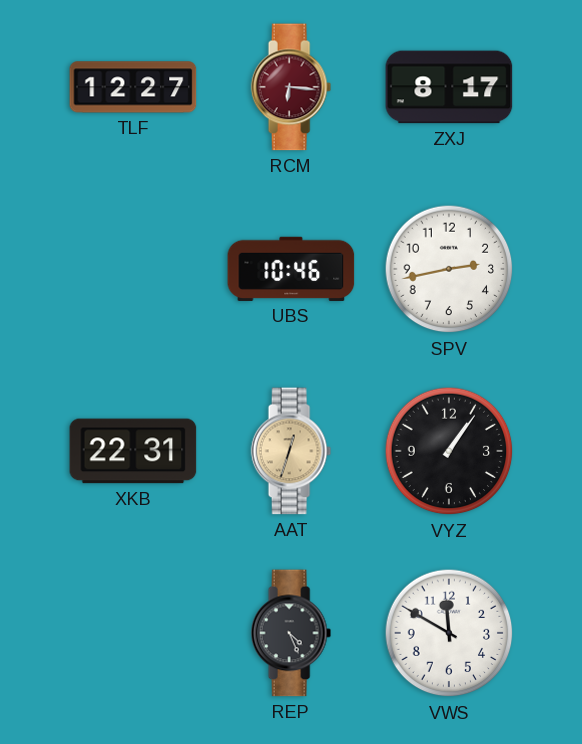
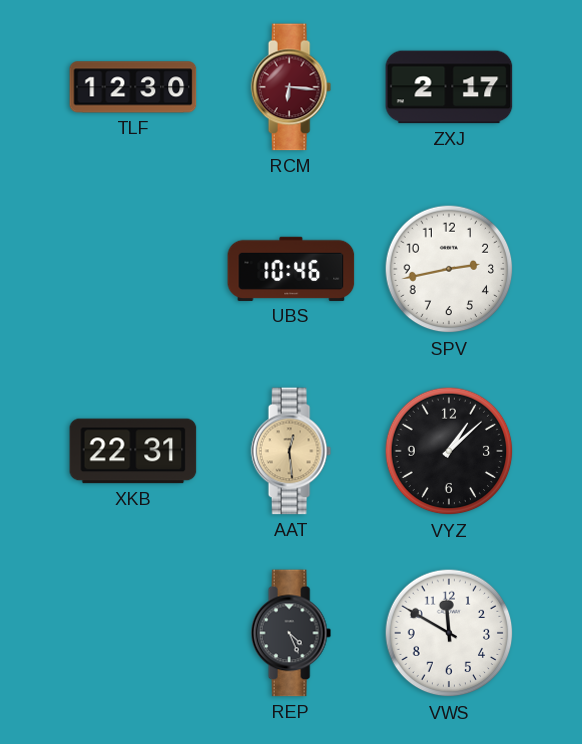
TLF: 12:27 -> 12:30
ZXJ: 8:17 -> 2:17
AAT: 12:33 -> 12:29
VYZ: 1:06 -> 1:08
